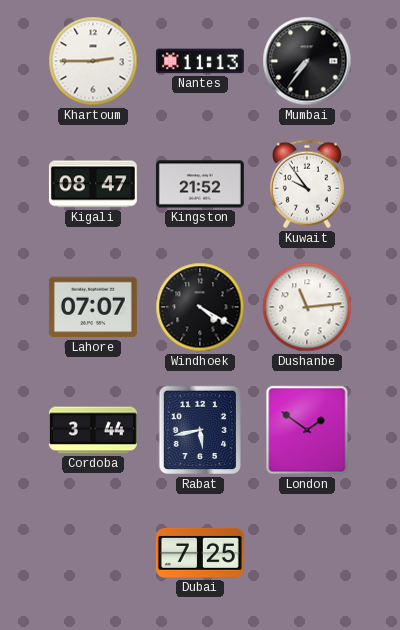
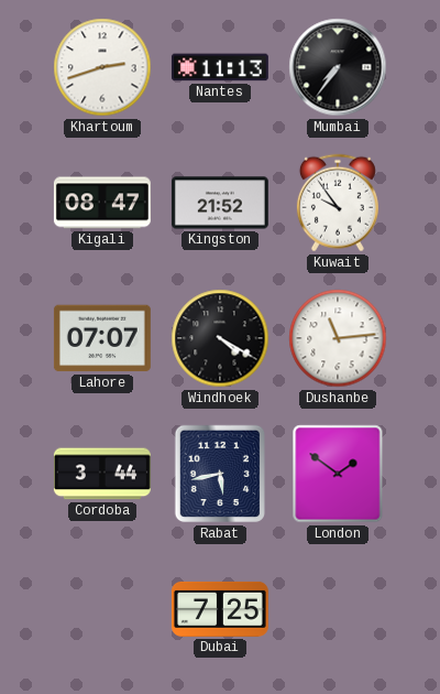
Khartoum: 2:45 -> 2:42
